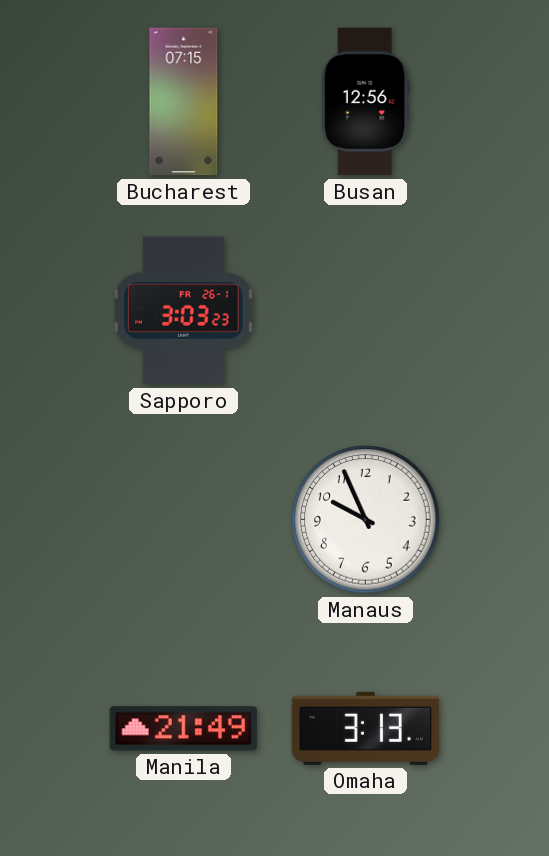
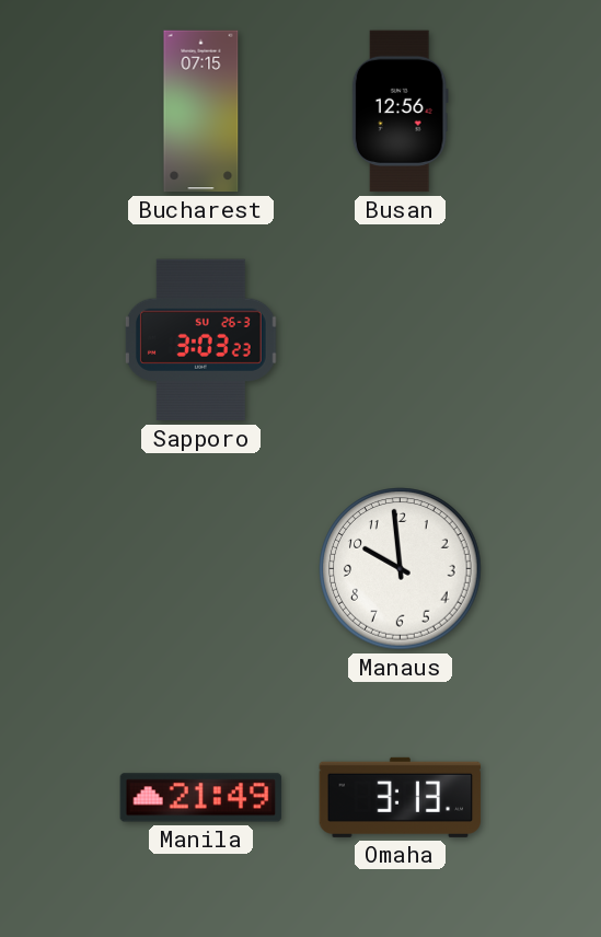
Sapporo date: FR 26-1 -> SU 26-3
Manaus: 9:56 -> 9:59
